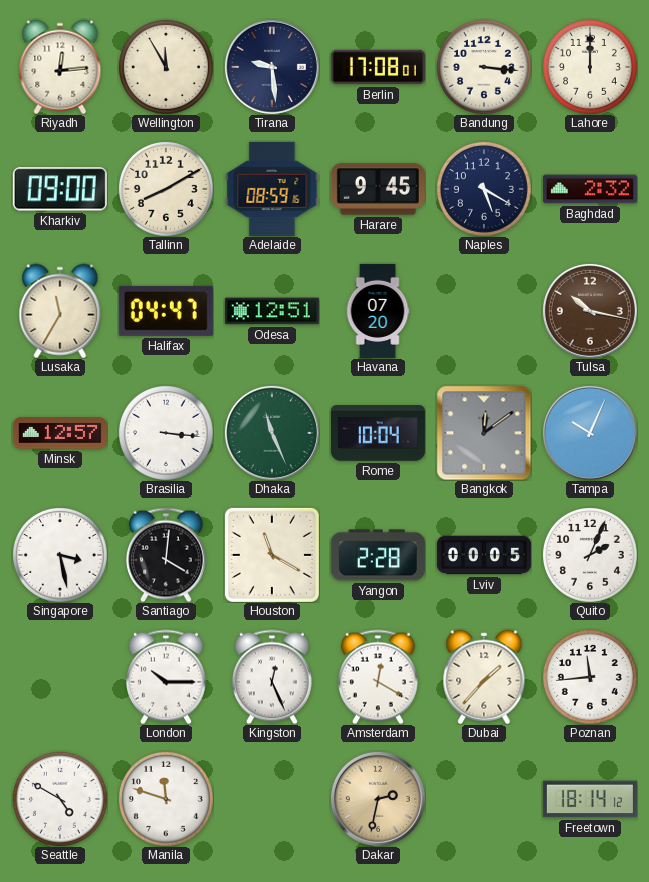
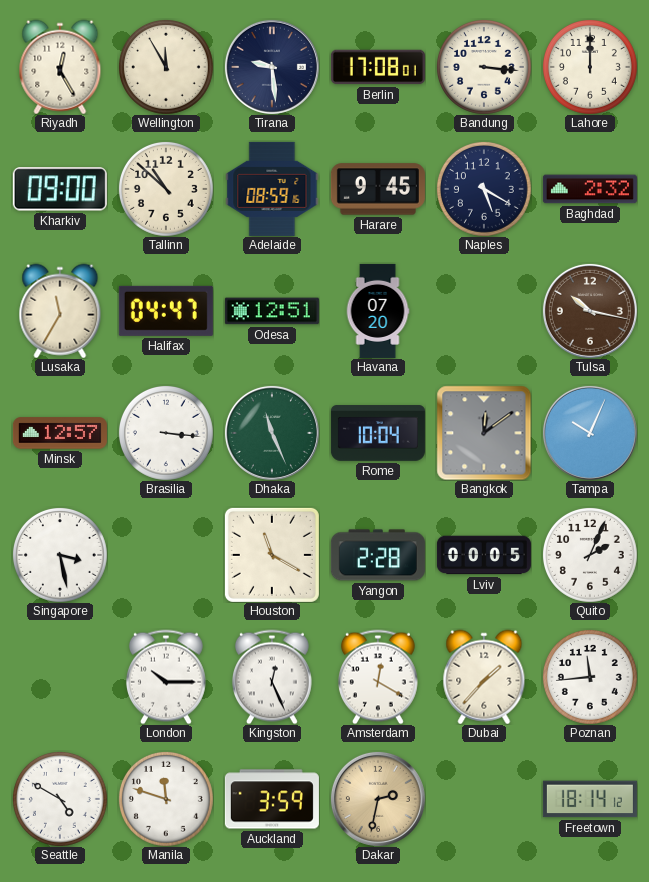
Riyadh: 12:14 -> 12:25
Tallinn: 8:10 -> 10:52
Santiago: 4:01 -> none
Auckland: none -> 3:59
